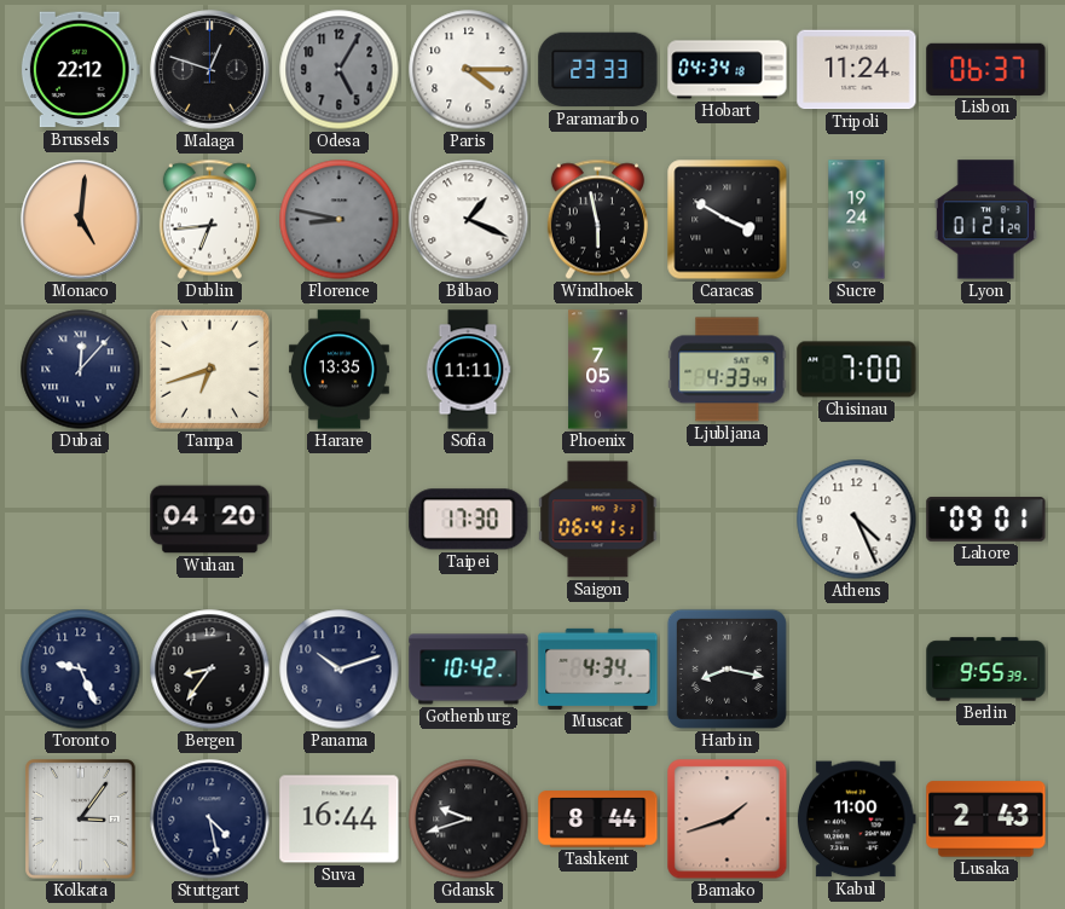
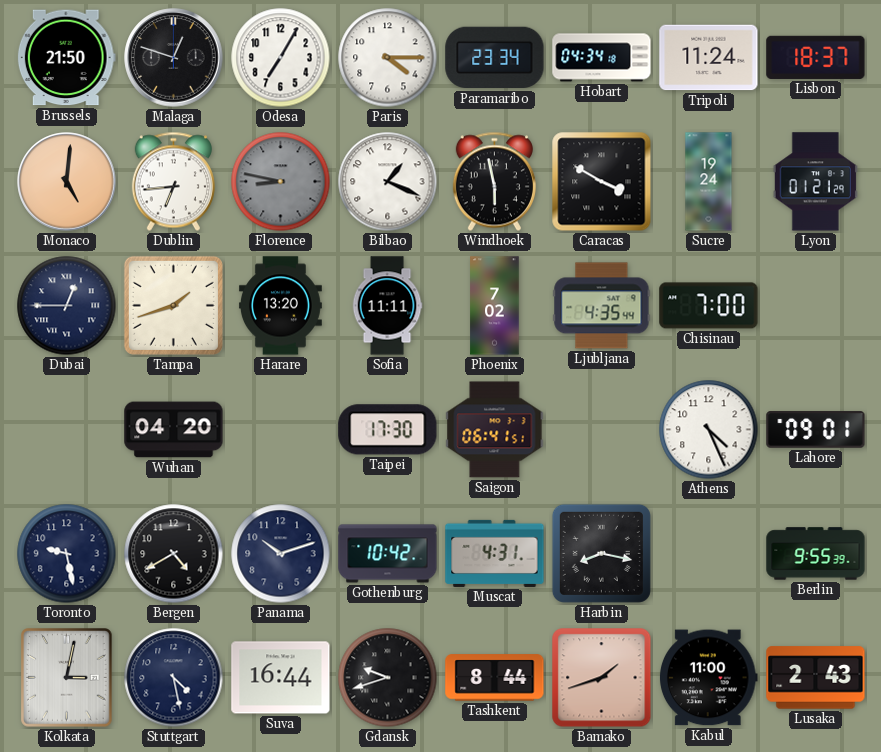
Brussels: 22:12 -> 21:50
Odesa: 5:05 -> 7:05
Odesa dial: grey -> white
Paramaribo: 23:33 -> 23:34
Lisbon: 06:37 -> 18:37
Dubai: 12:07 -> 12:45
Tampa: 6:42 -> 1:42
Harare: 13:35 -> 13:20
Phoenix: 7:05 -> 7:02
Ljubljana: 4:33 -> 4:35
Toronto: 9:26 -> 9:28
Bergen: 8:36 -> 4:40
Muscat: 4:34 -> 4:31
Kolkata: 3:06 -> 3:02
